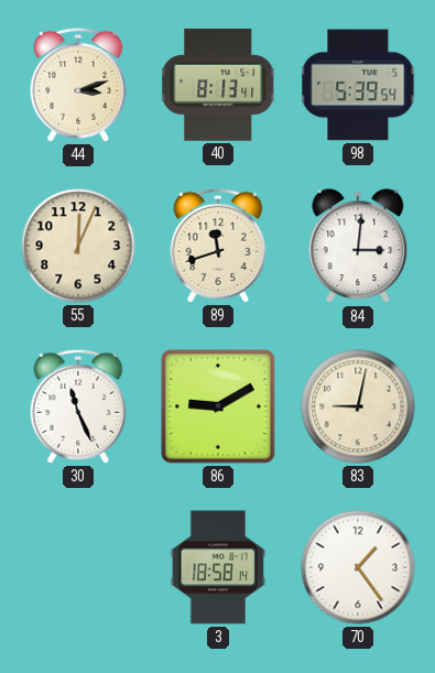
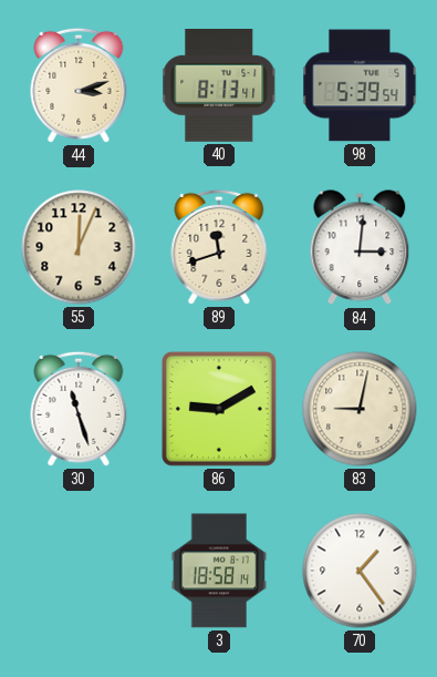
30: 11:26 -> 11:27
